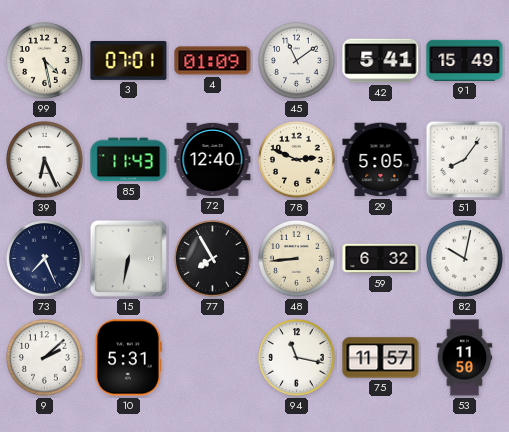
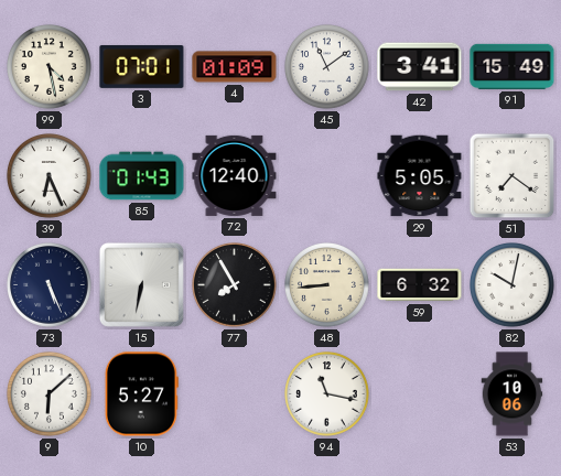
42: 5:41 -> 3:41
85: 11:43 -> 01:43
78: 2:49 -> none
51: 8:06 -> 7:21
73: 7:26 -> 5:26
9: 2:08 -> 6:08
10: 5:31 -> 5:27
75: 11:57 -> none
53: 11:50 -> 10:06
